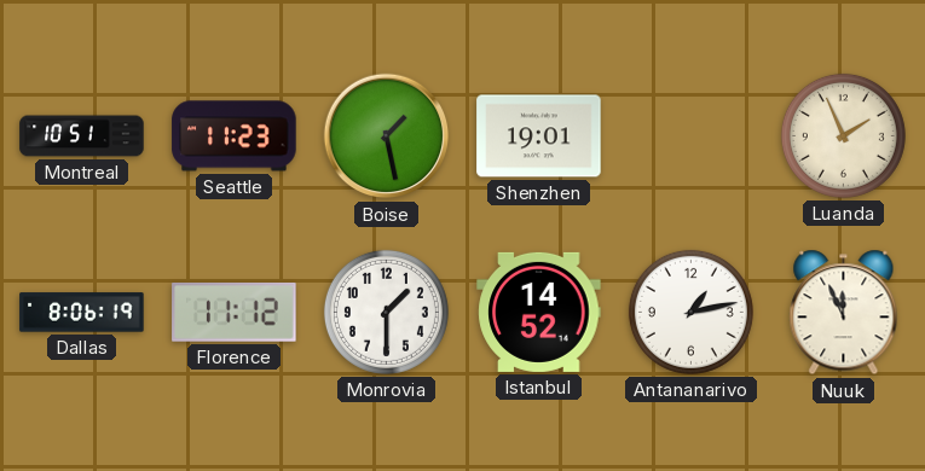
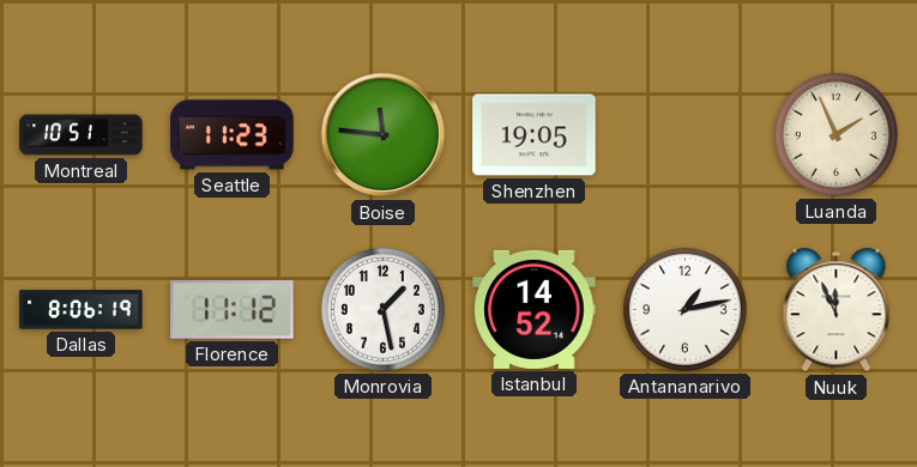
Boise: 1:28 -> 11:46
Shenzhen: 19:01 -> 19:05
Monrovia: 1:30 -> 1:28
